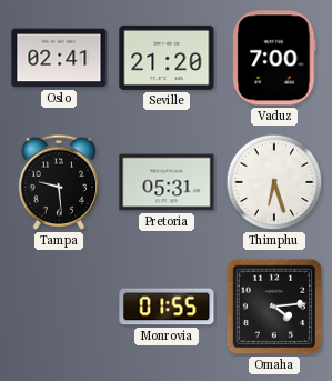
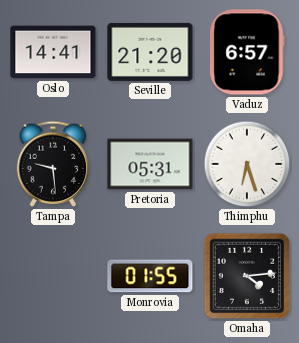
Oslo: 02:41 -> 14:41
Vaduz: 7:00 -> 6:57
